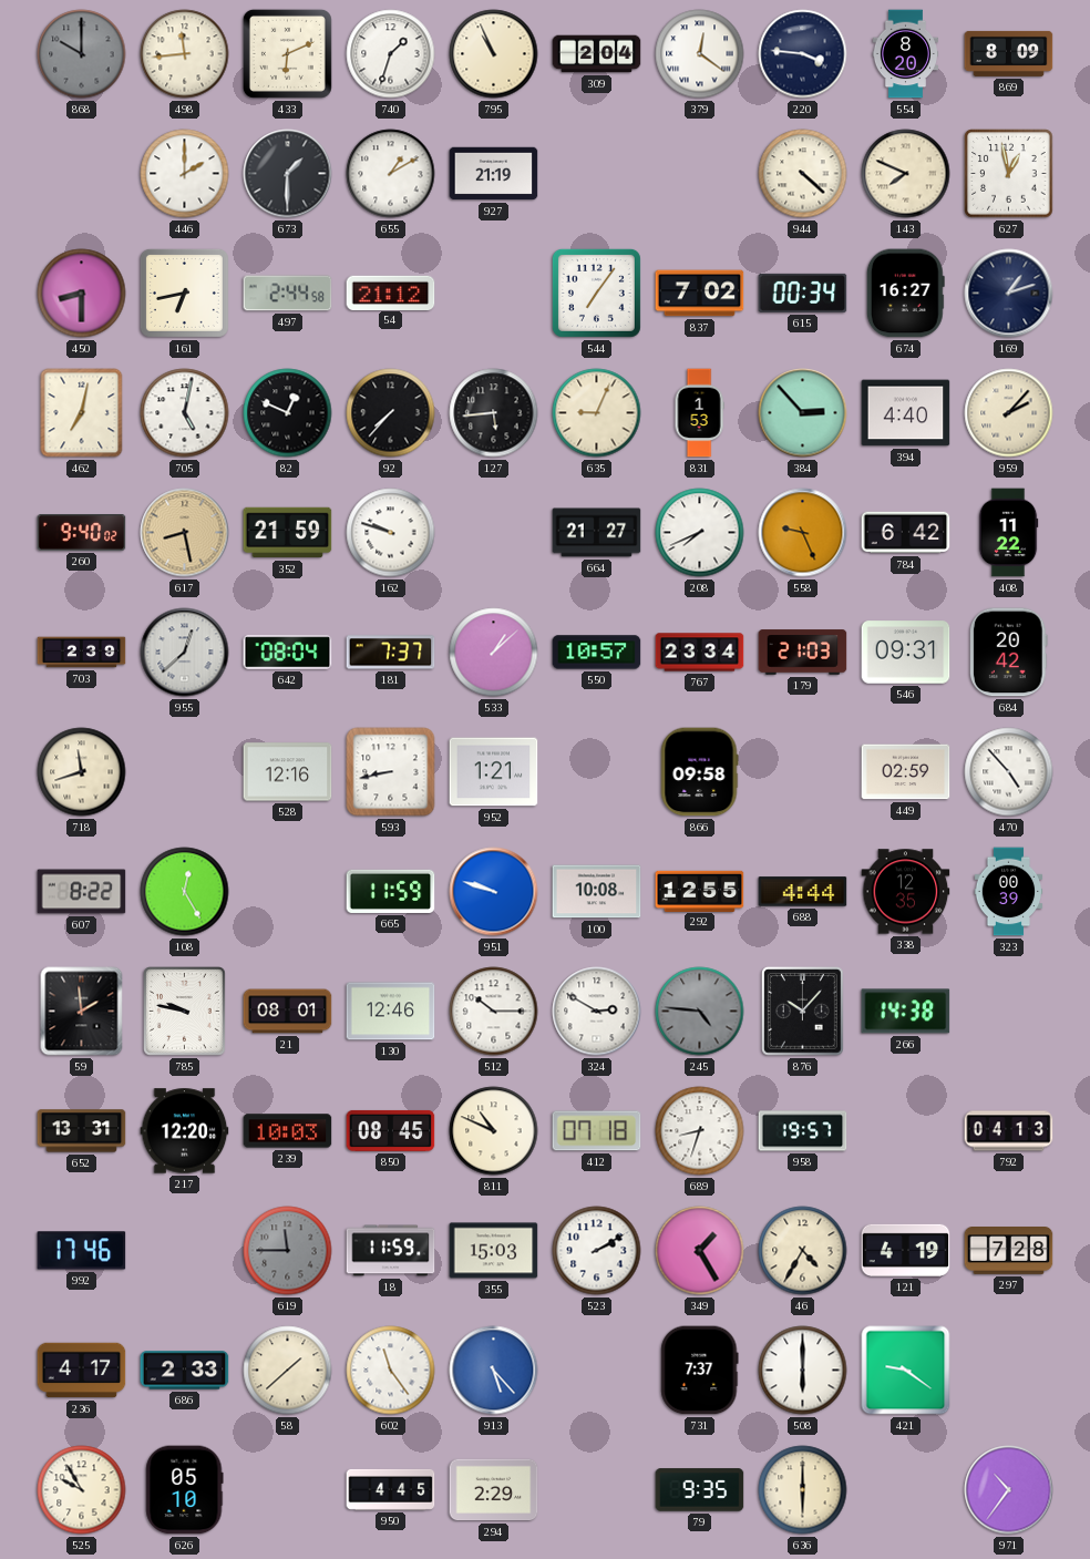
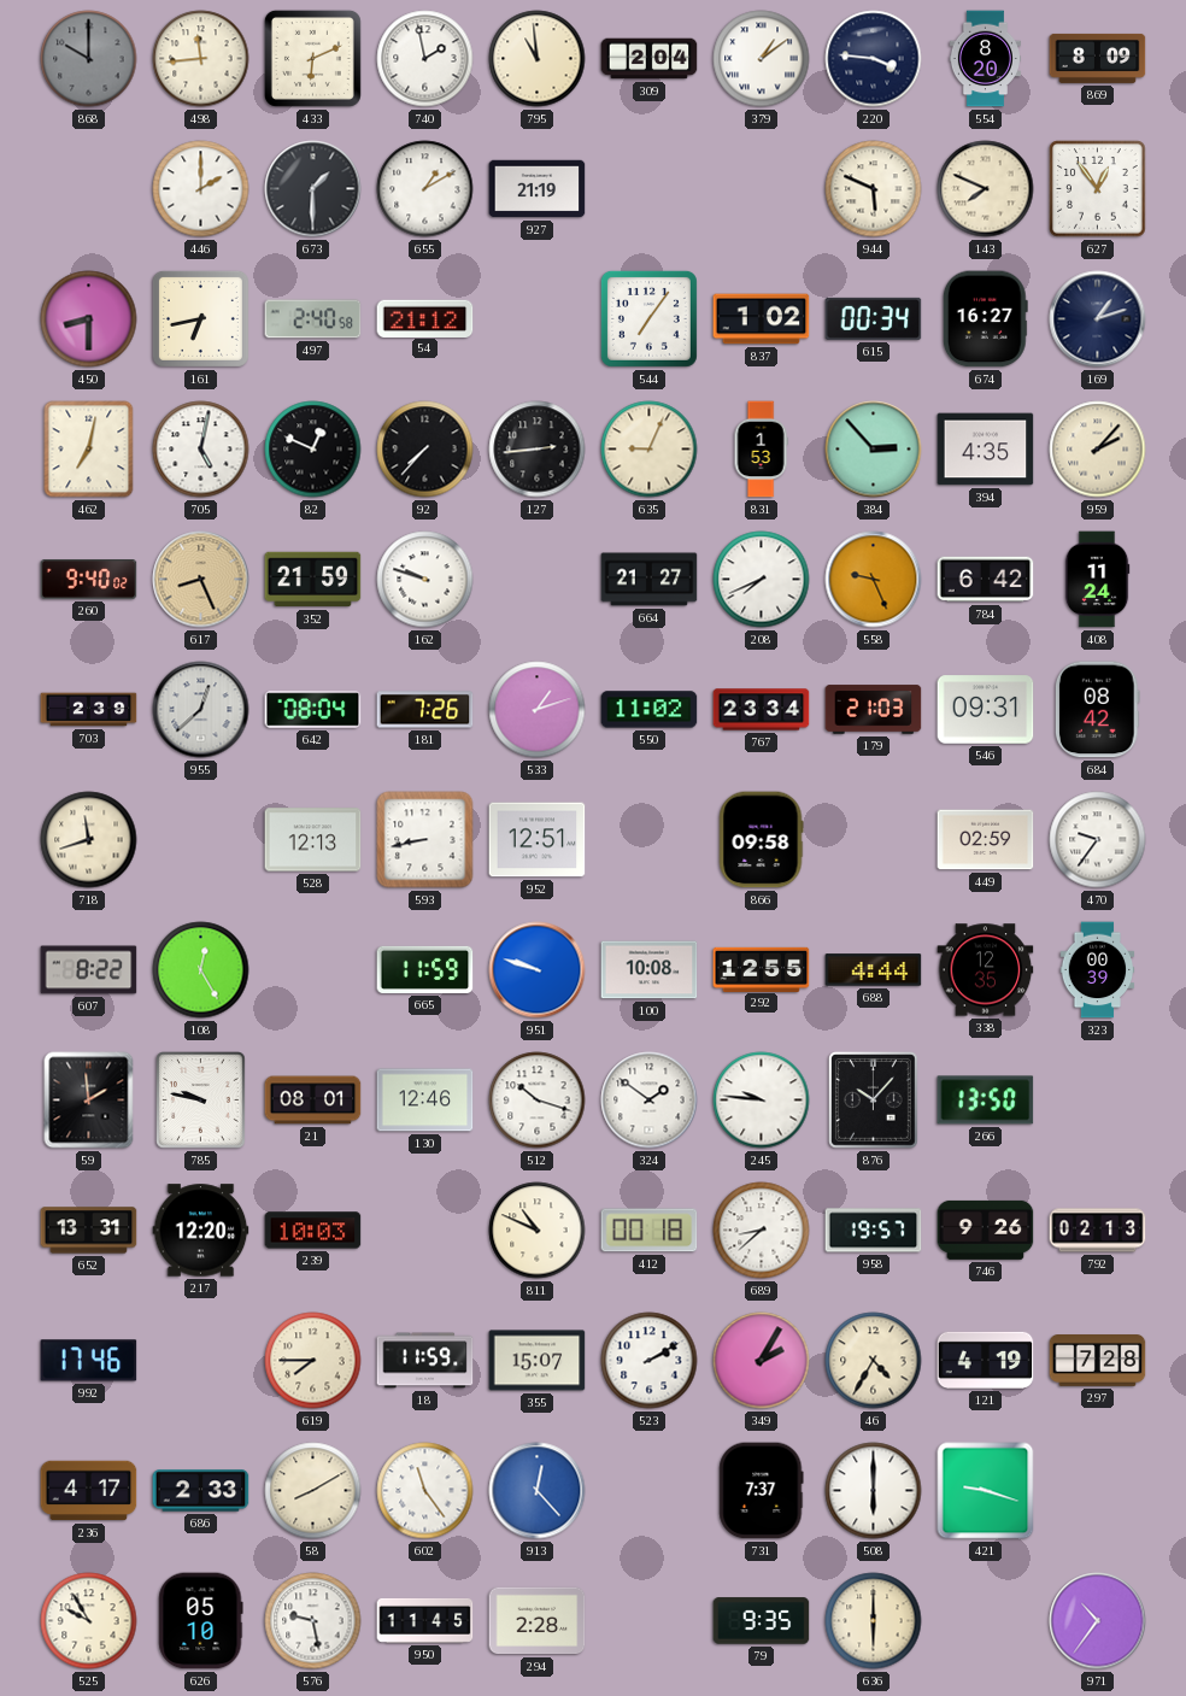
740: 1:33 -> 1:58
795: 10:56 -> 10:59
379: 12:21 -> 1:09
944: 4:22 -> 5:49
627: 12:58 -> 12:54
497: 2:44 -> 2:40
837: 7:02 -> 1:02
127: 5:44 -> 2:44
394: 4:40 -> 4:35
617: 8:28 -> 8:26
408: 11:22 -> 11:24
181: 7:37 -> 7:26
533: 1:08 -> 1:12
550: 10:57 -> 11:02
684: 20:42 -> 08:42
528: 12:16 -> 12:13
952: 1:21 -> 12:51
470: 4:53 -> 9:36
512: 10:15 -> 10:18
324: 2:50 -> 1:51
245: 4:46 -> 9:46
245 dial: grey -> white
266: 14:38 -> 13:50
850: 08:45 -> none
412: 07:18 -> 00:18
689: 8:33 -> 8:38
746: none -> 9:26
792: 04:13 -> 02:13
619: 11:45 -> 7:45
619 dial: grey -> cream
355: 15:03 -> 15:07
349: 1:25 -> 2:05
58: 1:38 -> 8:10
913: 5:23 -> 12:23
421: 9:21 -> 9:18
576: none -> 9:28
950: 4:45 -> 11:45
294: 2:29 -> 2:28
